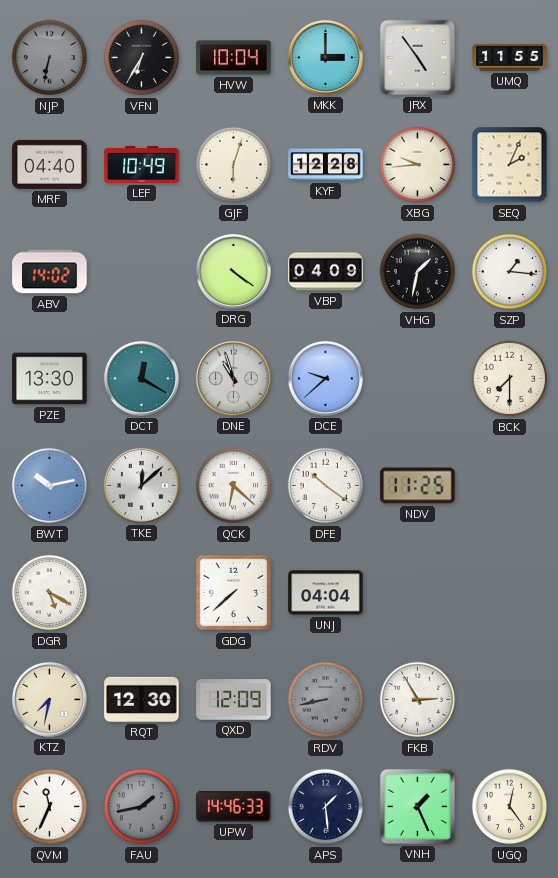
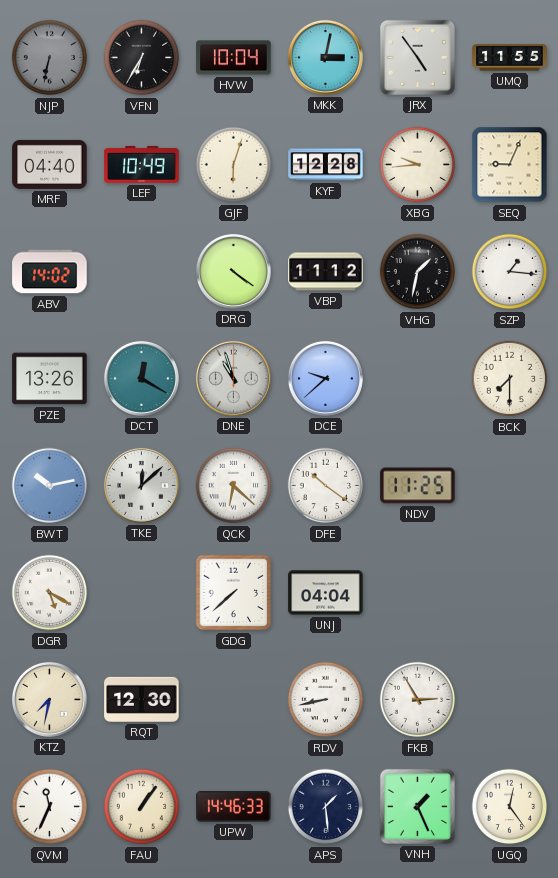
MKK: 3:00 -> 3:02
SEQ: 2:04 -> 9:04
VBP: 04:09 -> 11:12
PZE: 13:30 -> 13:26
QXD: 12:09 -> none
RDV dial: grey -> white
FAU: 1:43 -> 1:06
FAU dial: grey -> cream
